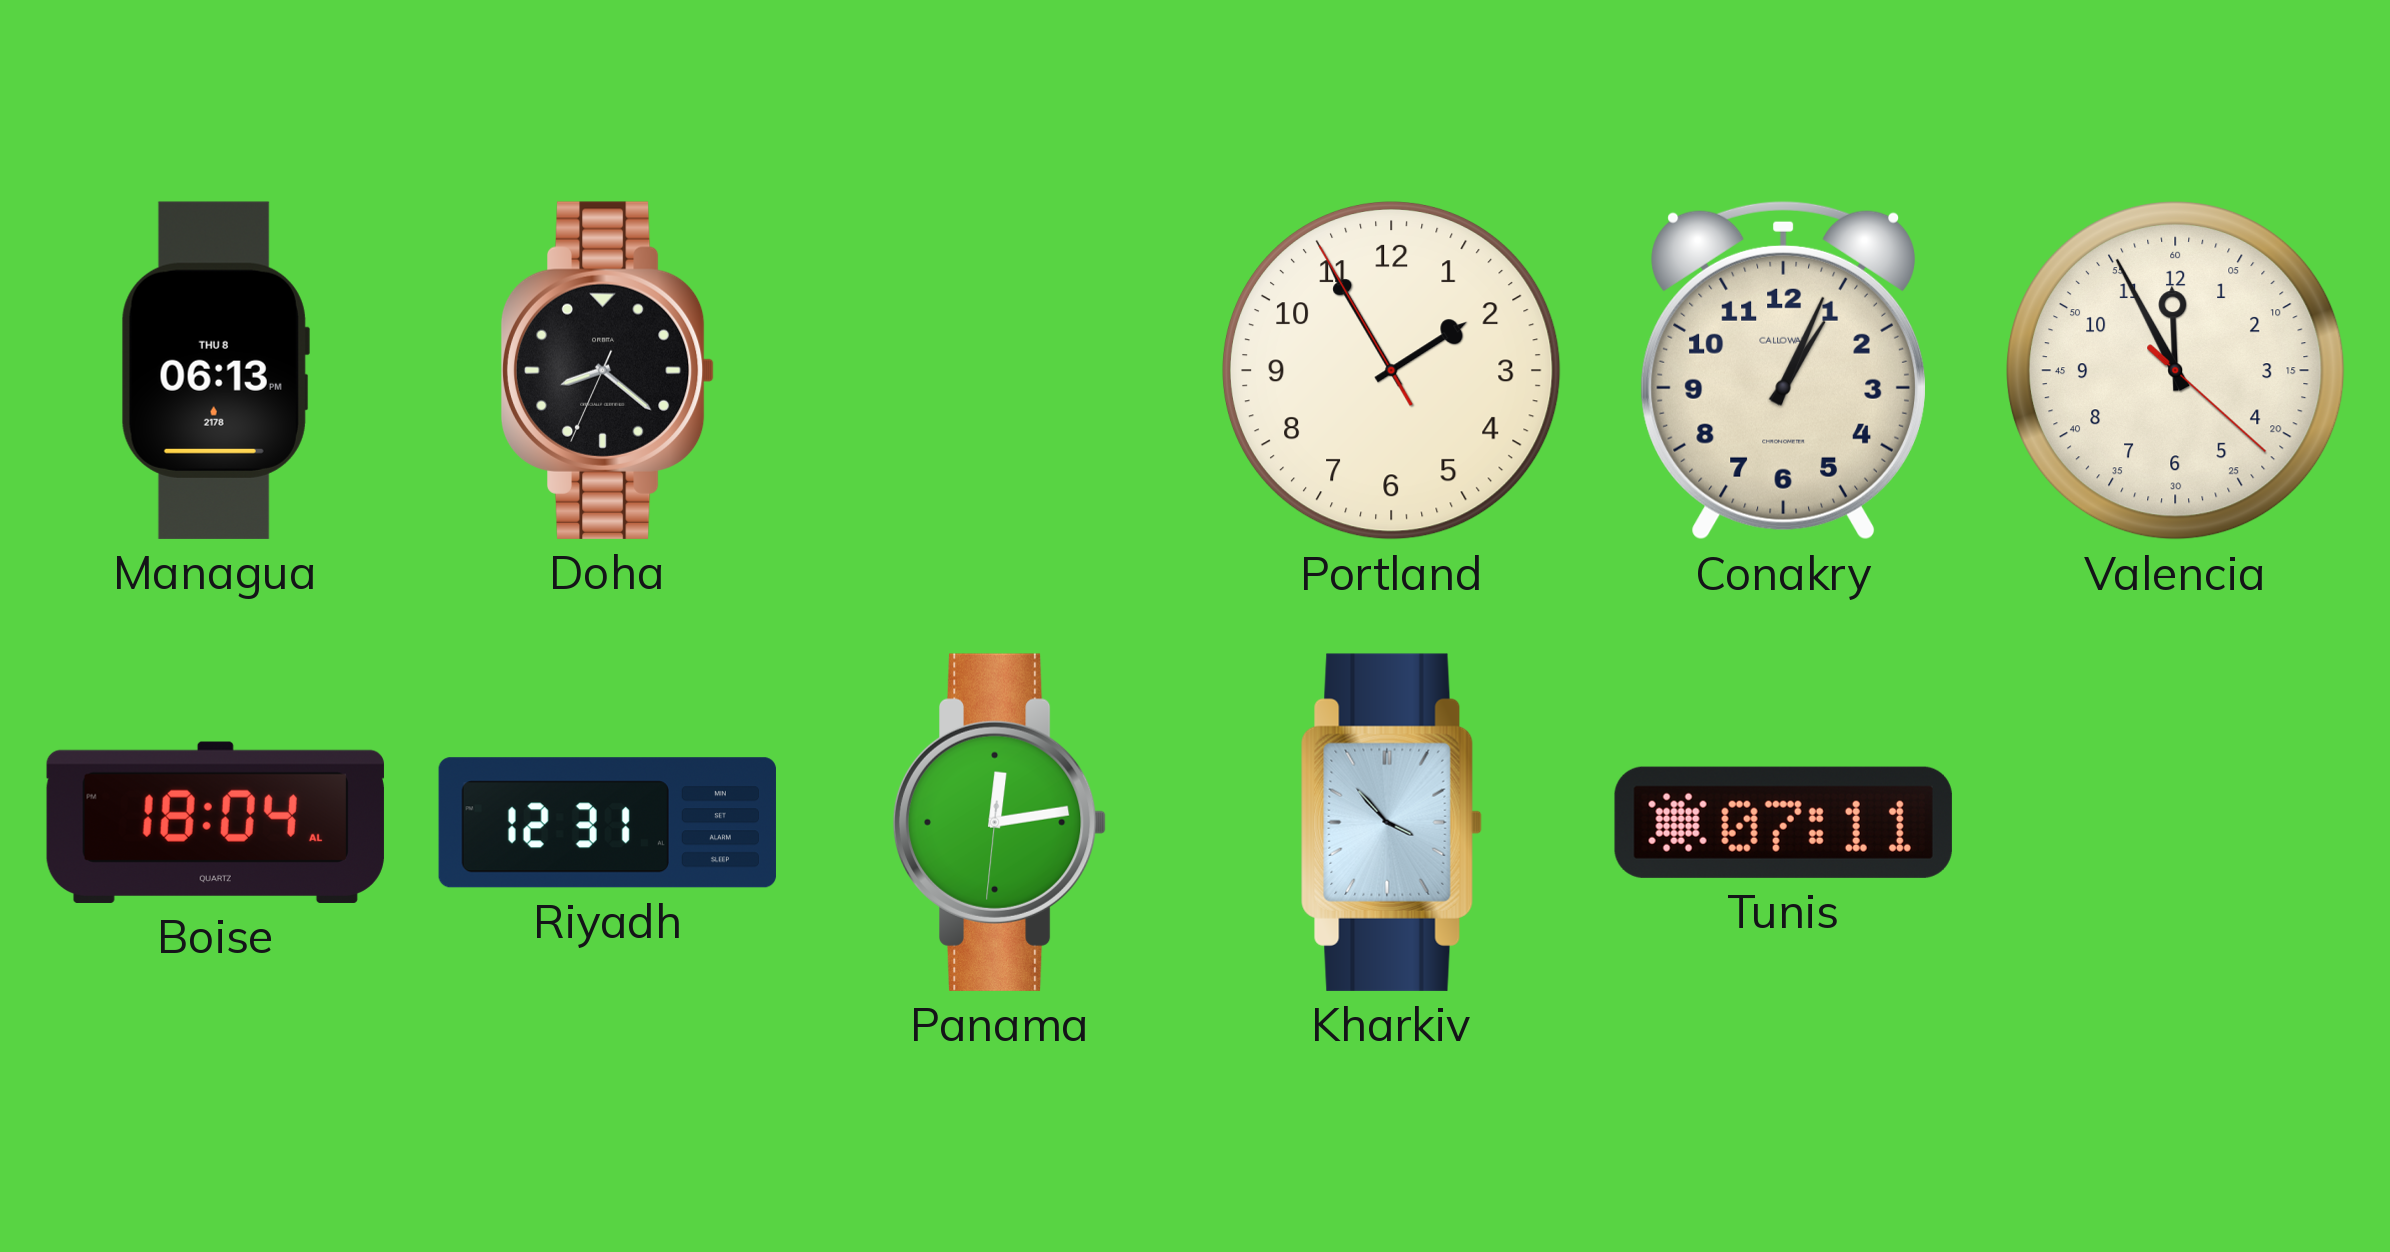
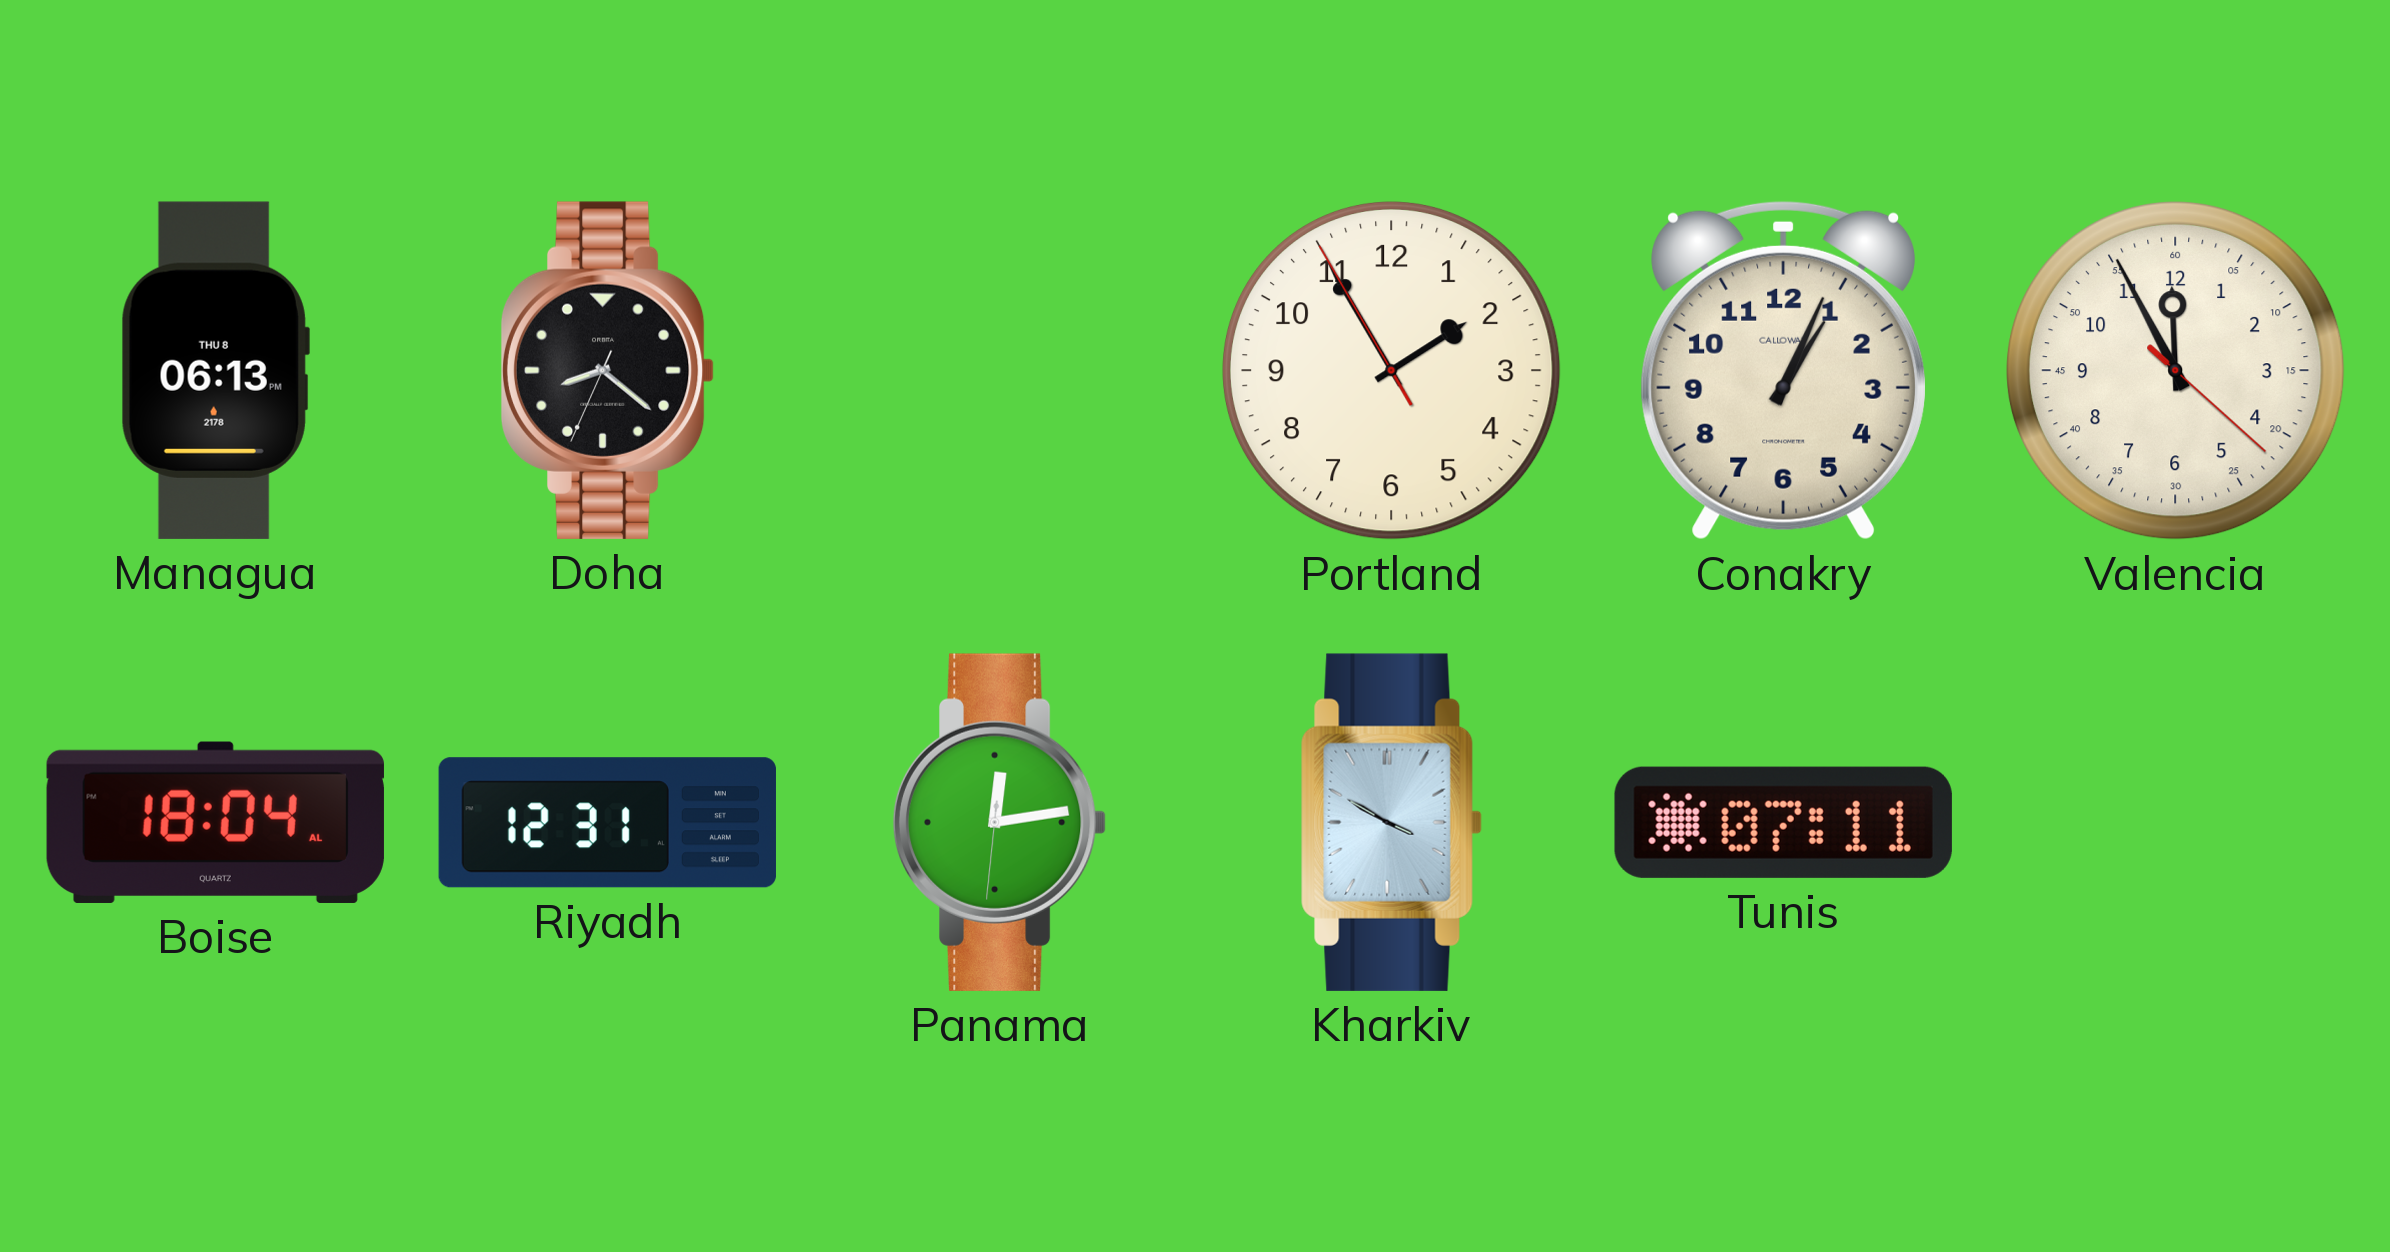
Kharkiv: 3:53 -> 3:50
